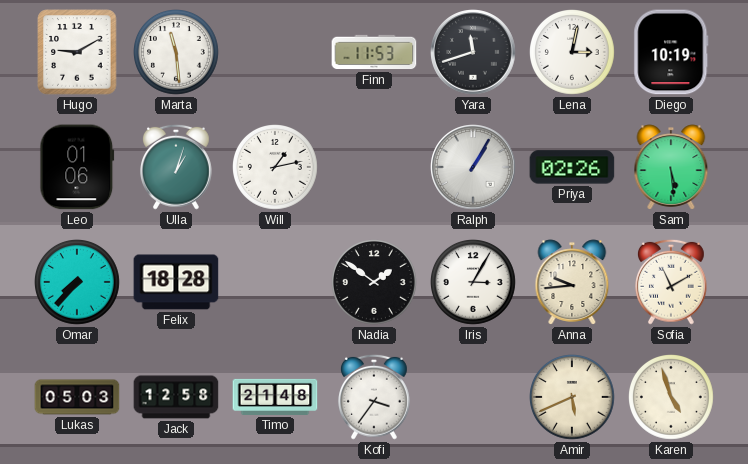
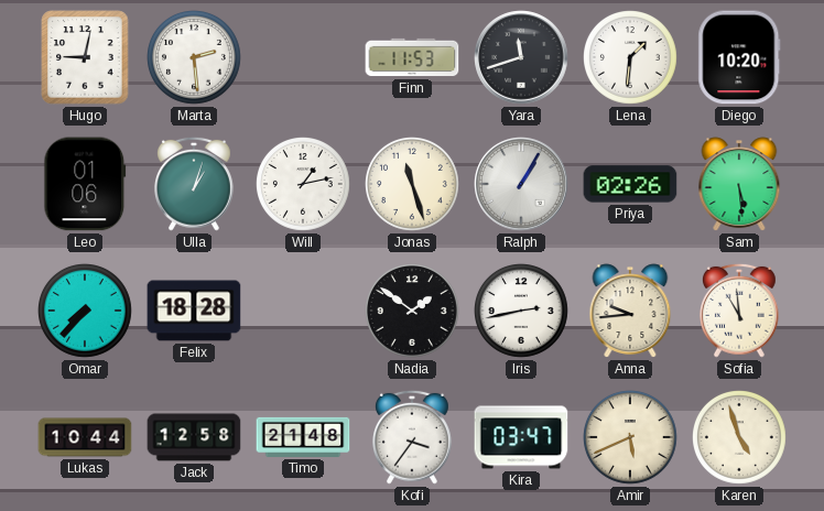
Hugo: 9:10 -> 9:02
Marta: 11:29 -> 2:29
Lena: 3:02 -> 1:31
Diego: 10:19 -> 10:20
Jonas: none -> 11:27
Iris: 3:05 -> 2:43
Sofia: 11:10 -> 10:59
Lukas: 05:03 -> 10:44
Kira: none -> 03:47
